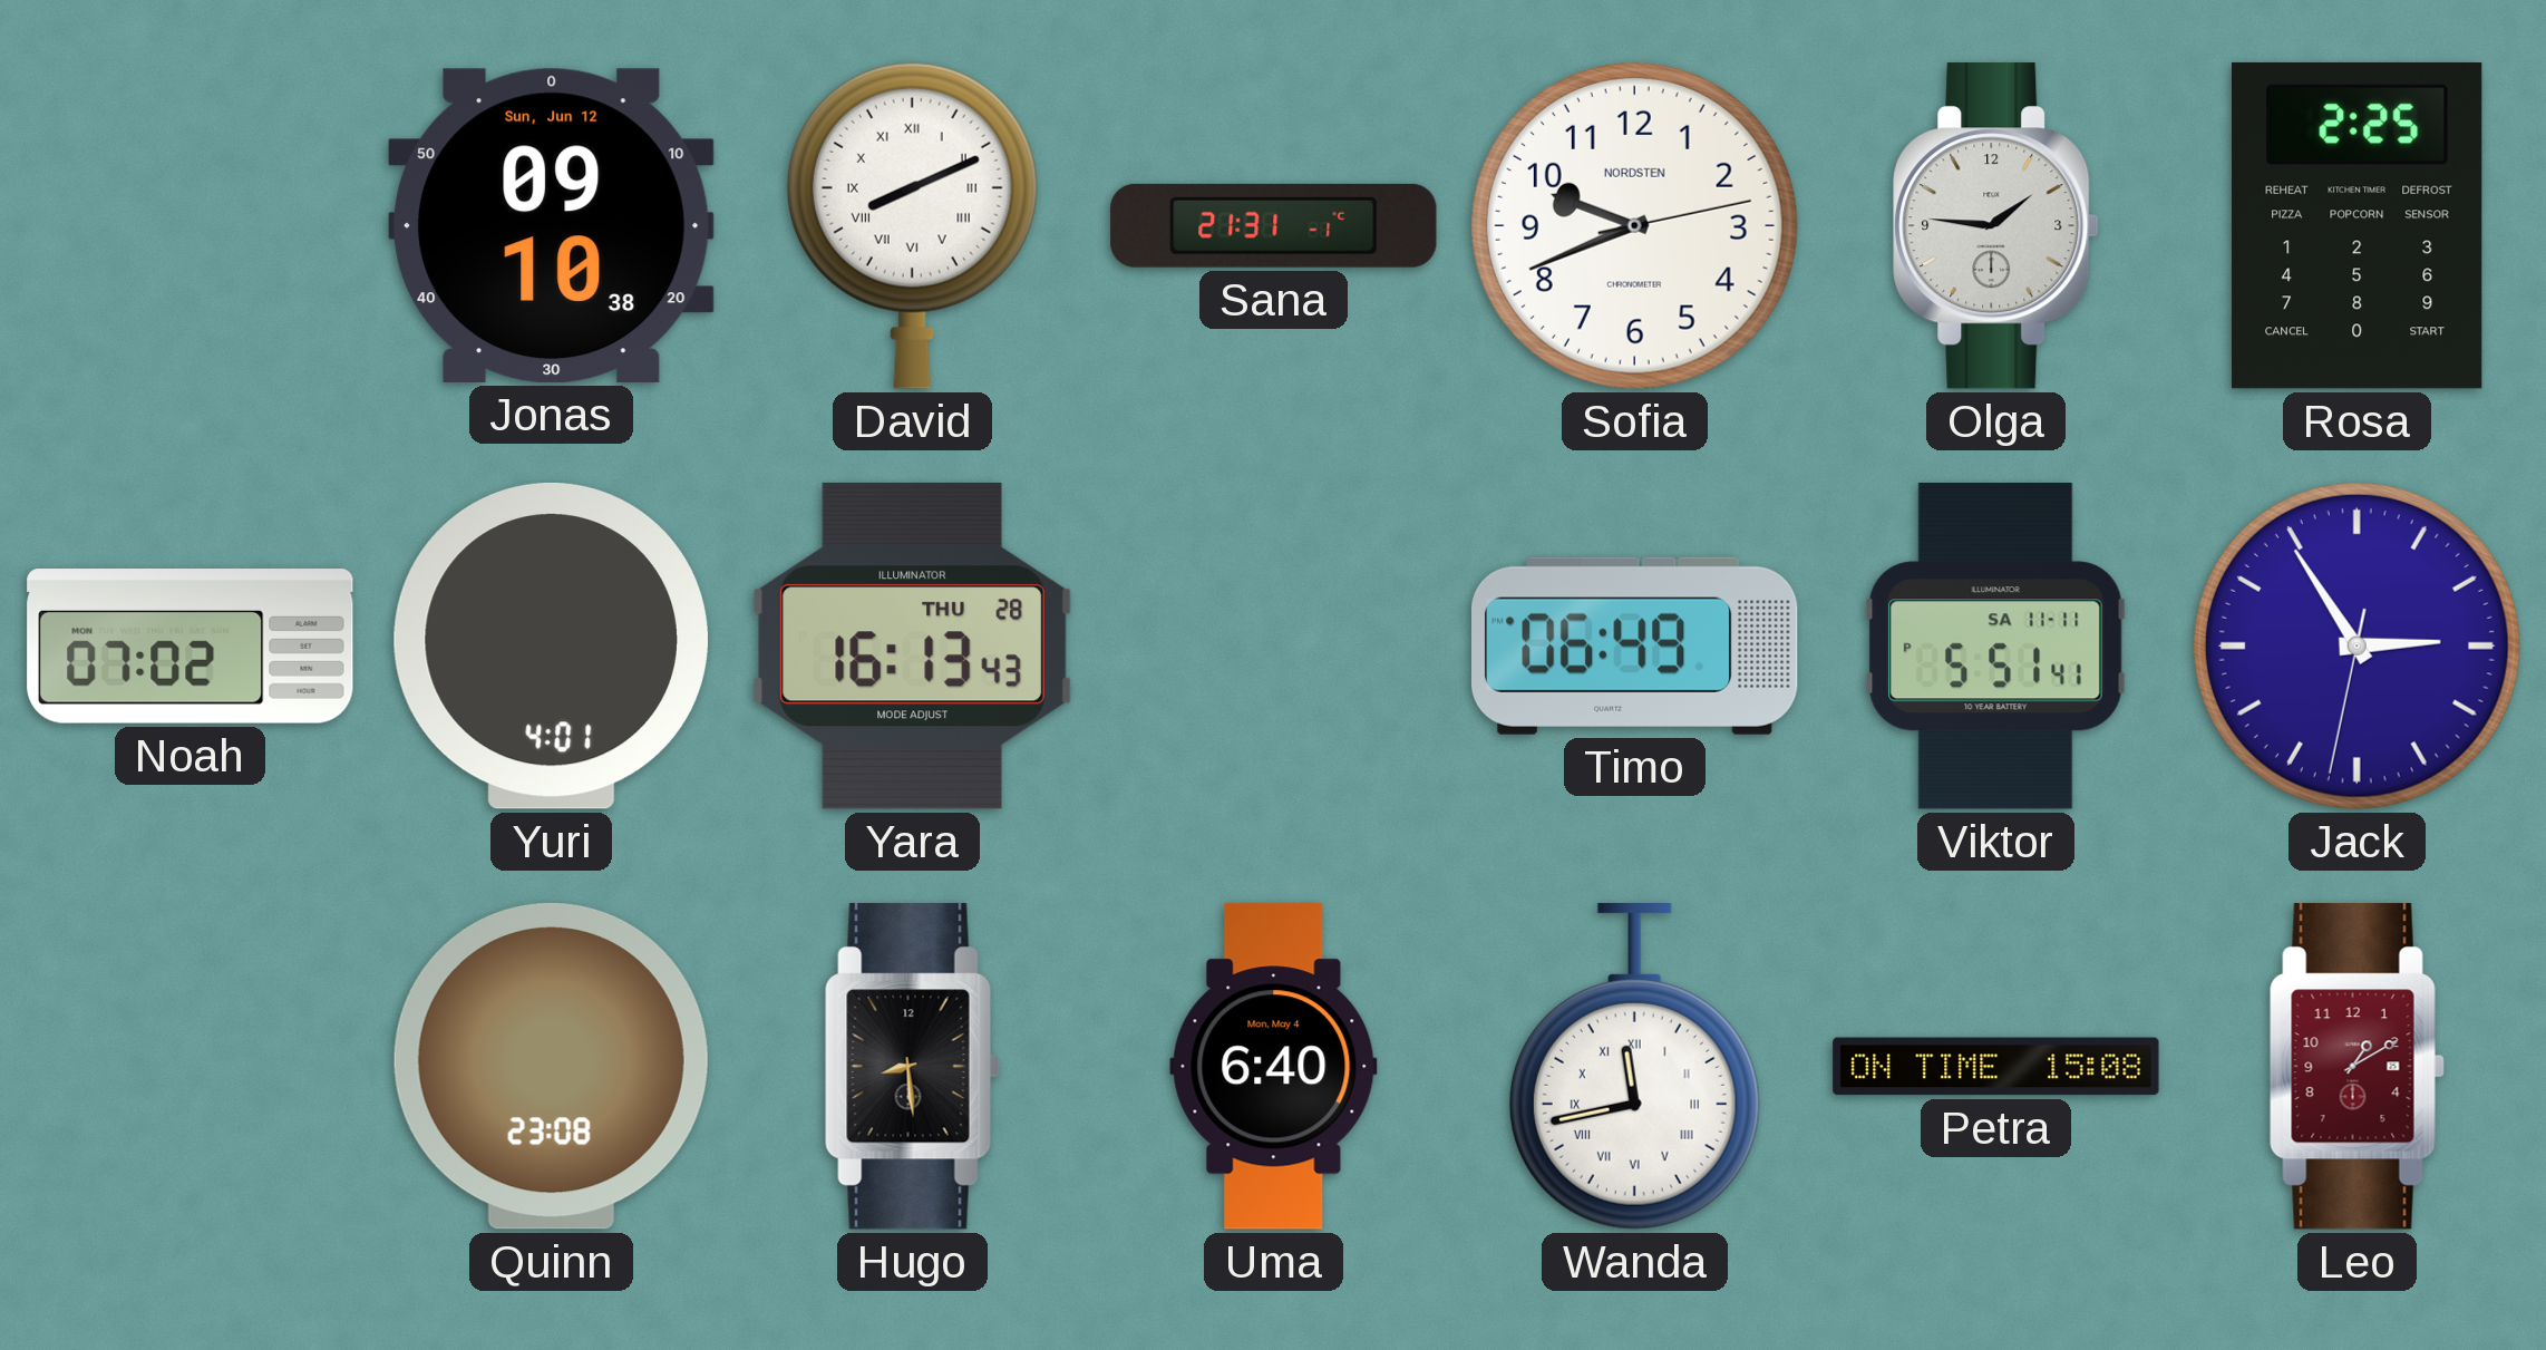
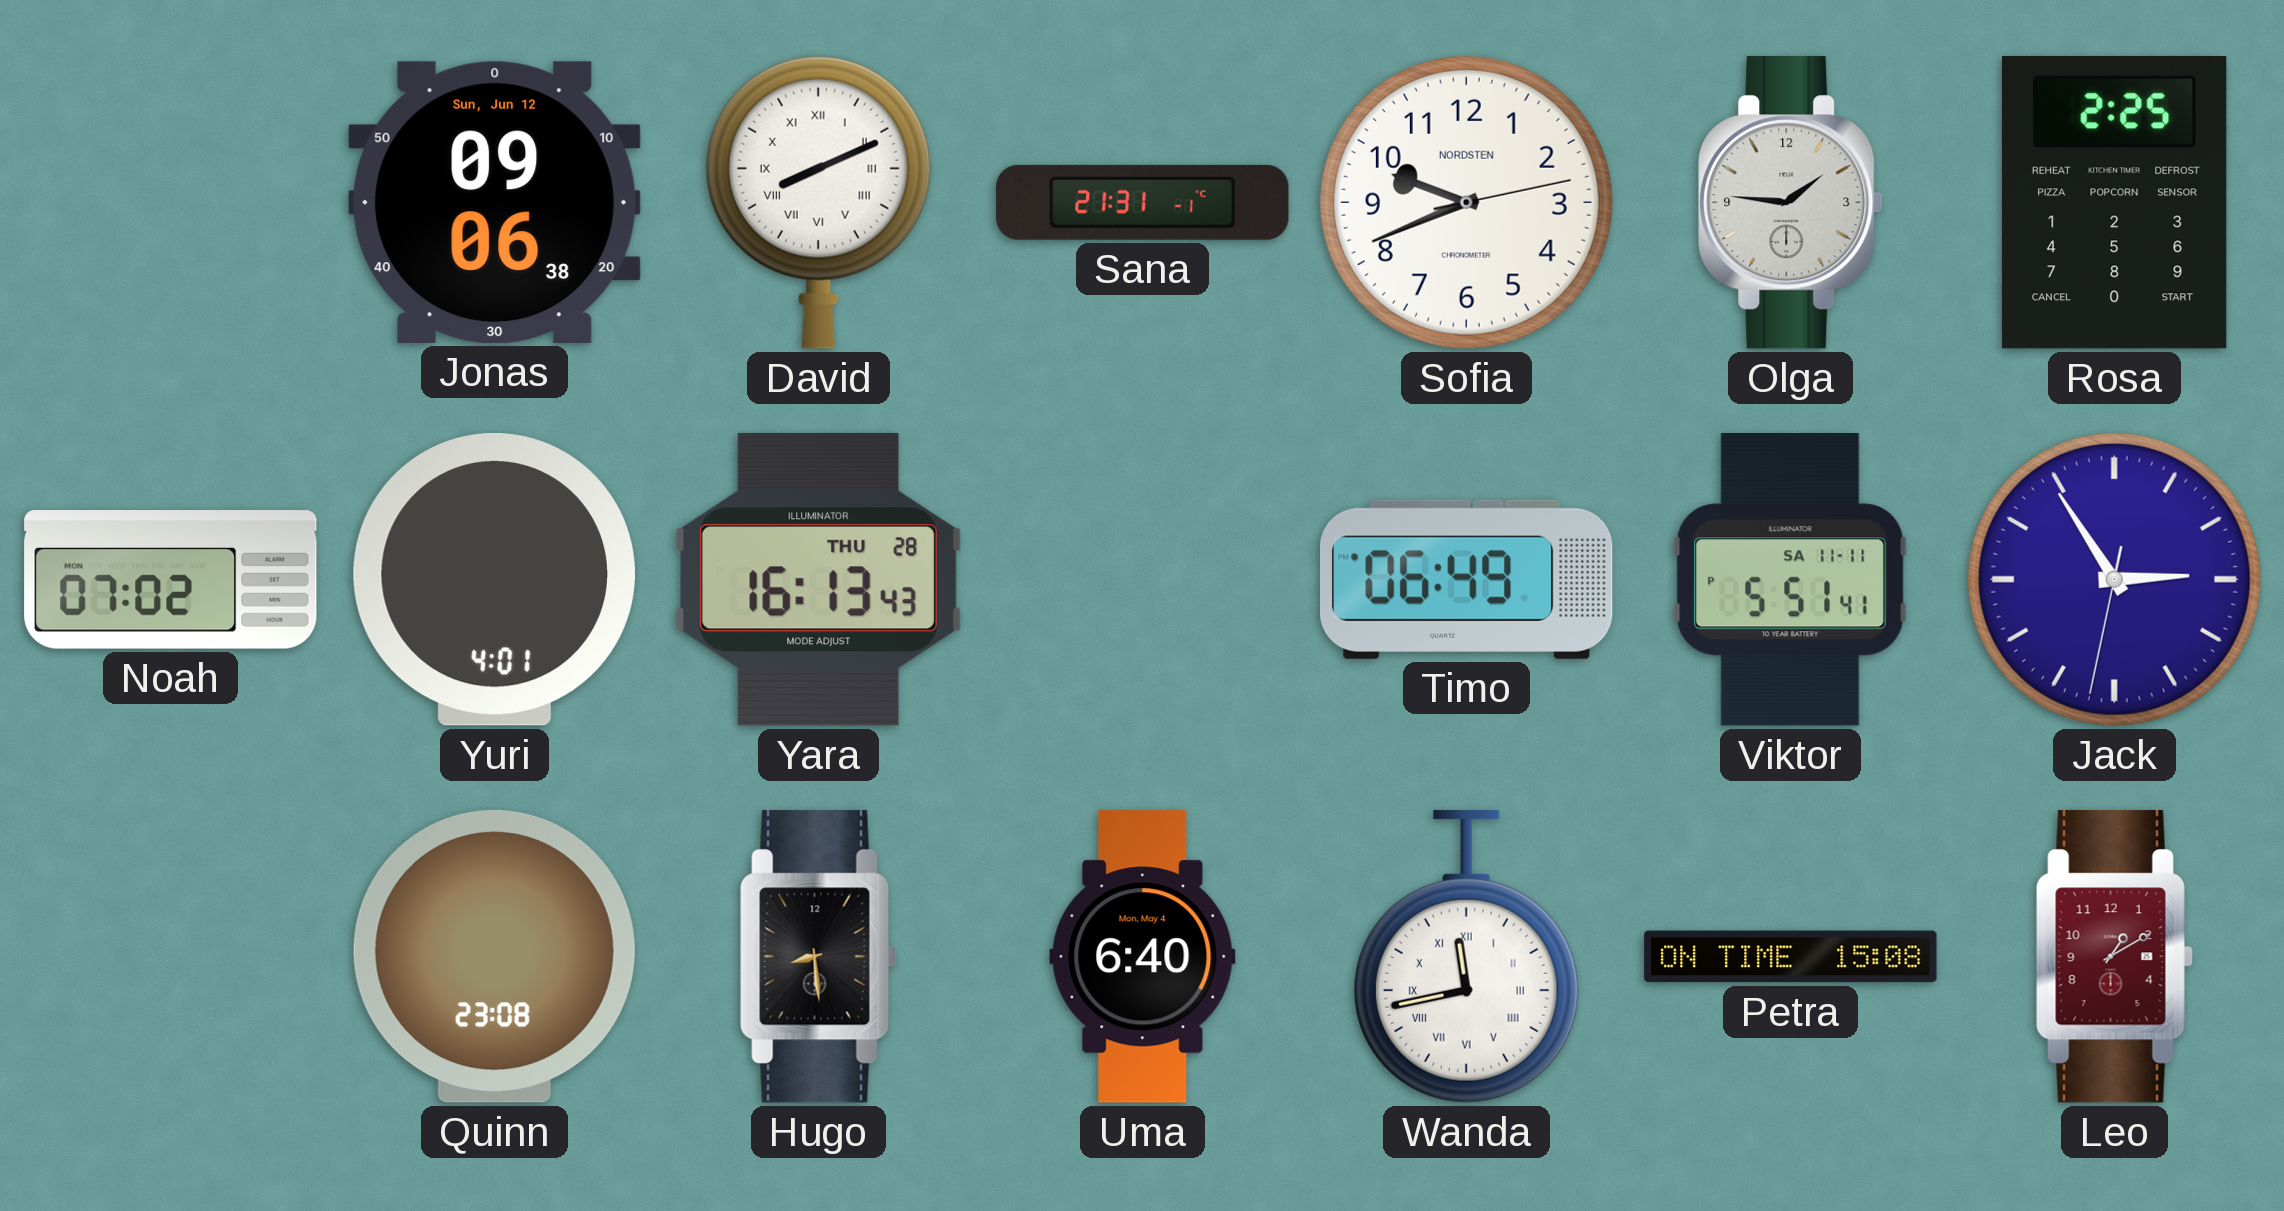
Jonas: 09:10 -> 09:06
